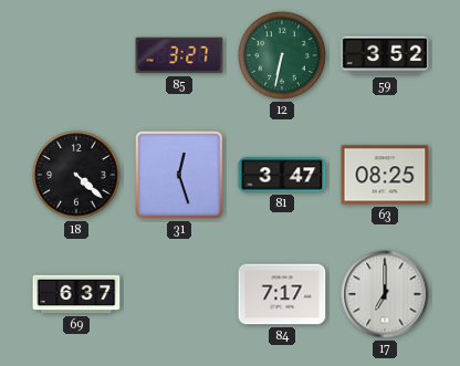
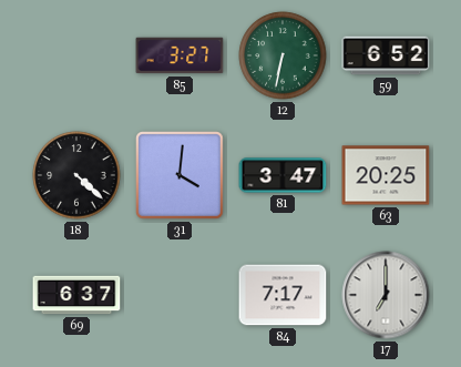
59: 3:52 -> 6:52
31: 12:27 -> 4:01
63: 08:25 -> 20:25
